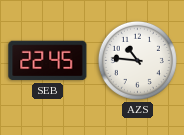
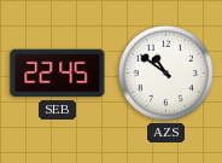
AZS: 10:46 -> 10:51
